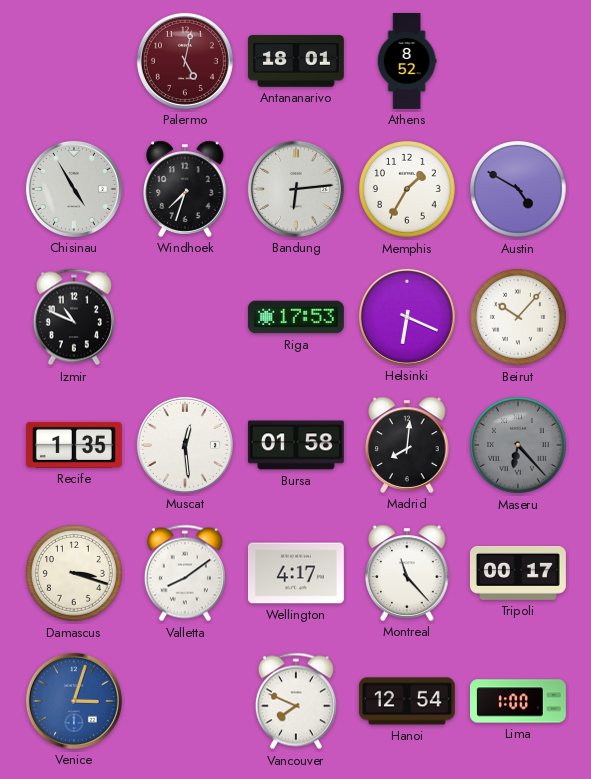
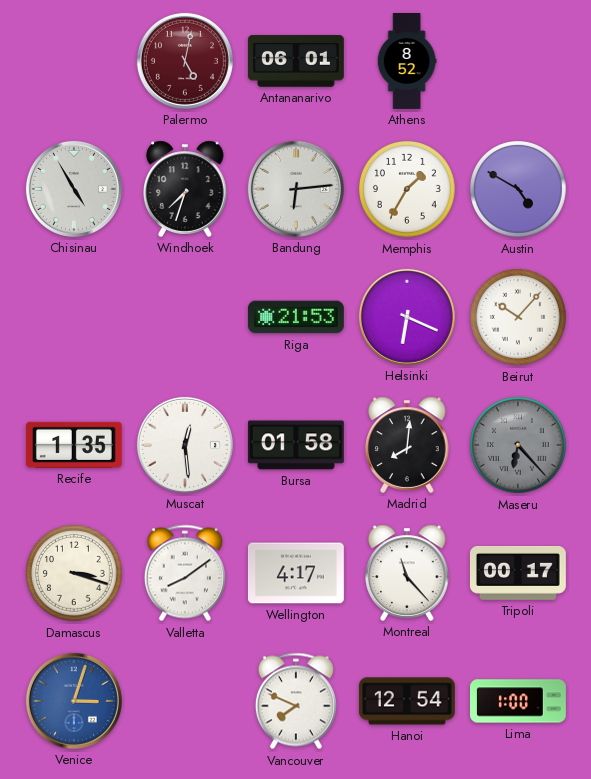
Antananarivo: 18:01 -> 06:01
Izmir: 10:49 -> none
Riga: 17:53 -> 21:53
